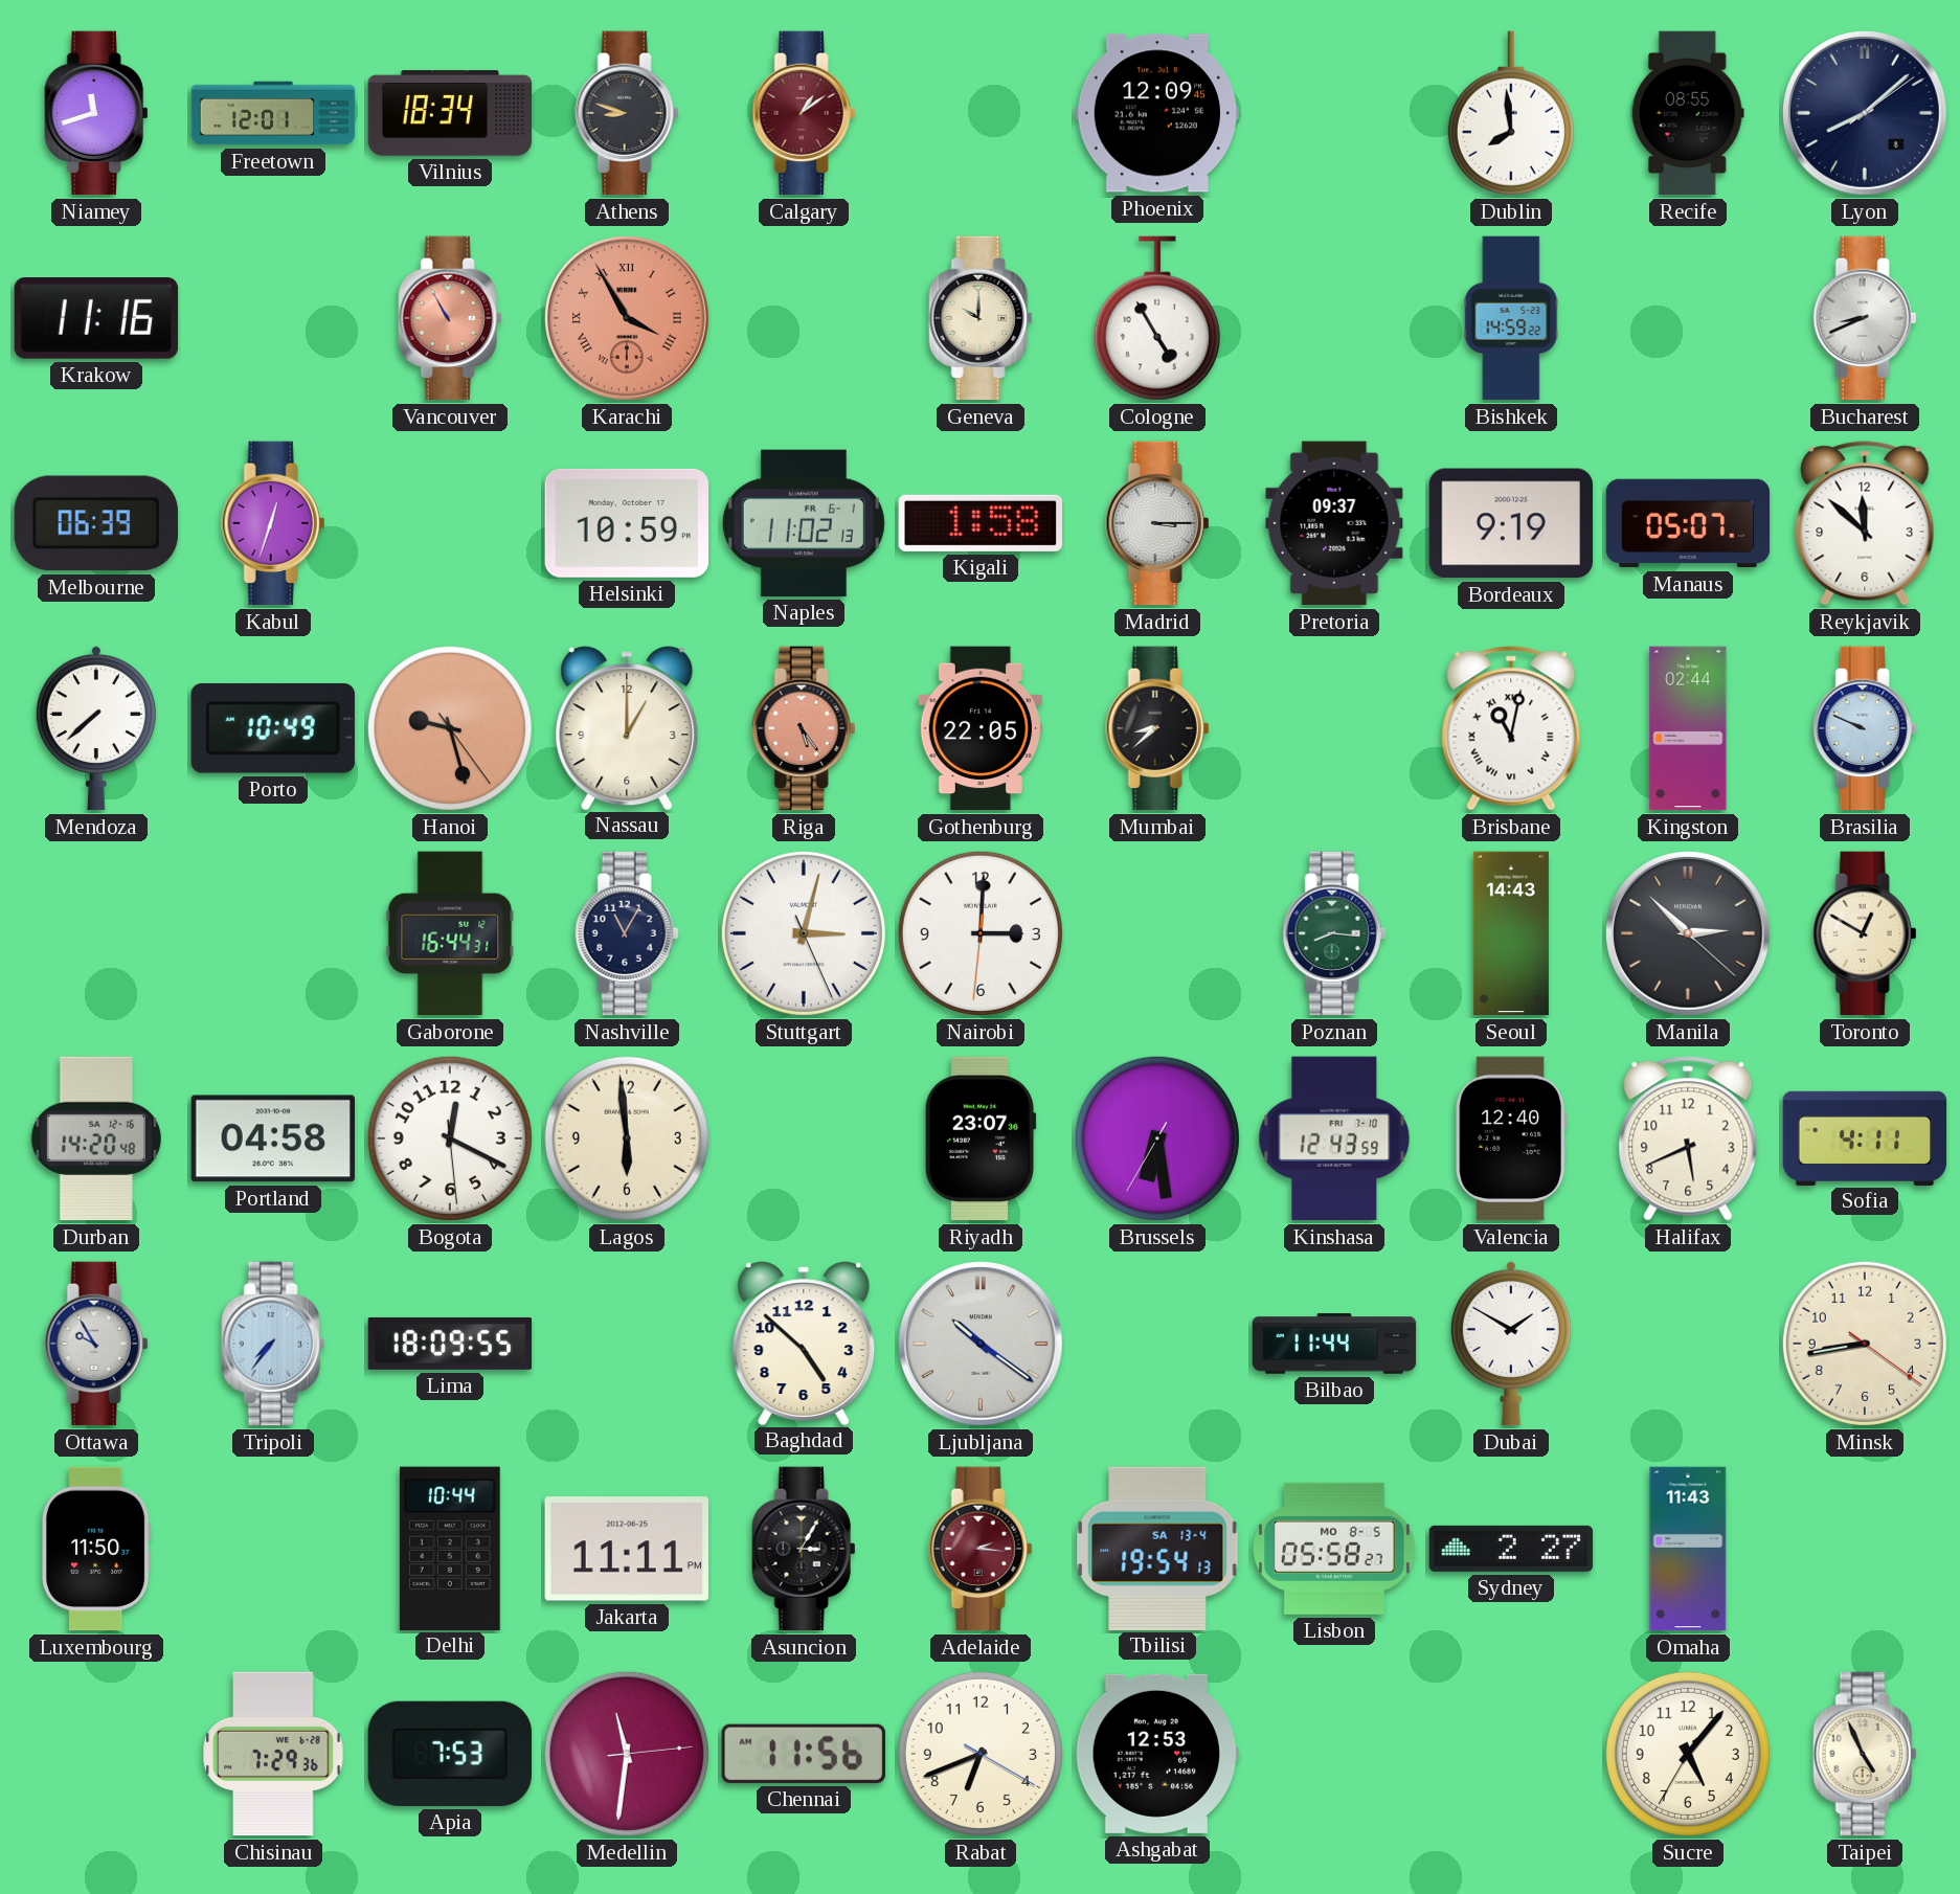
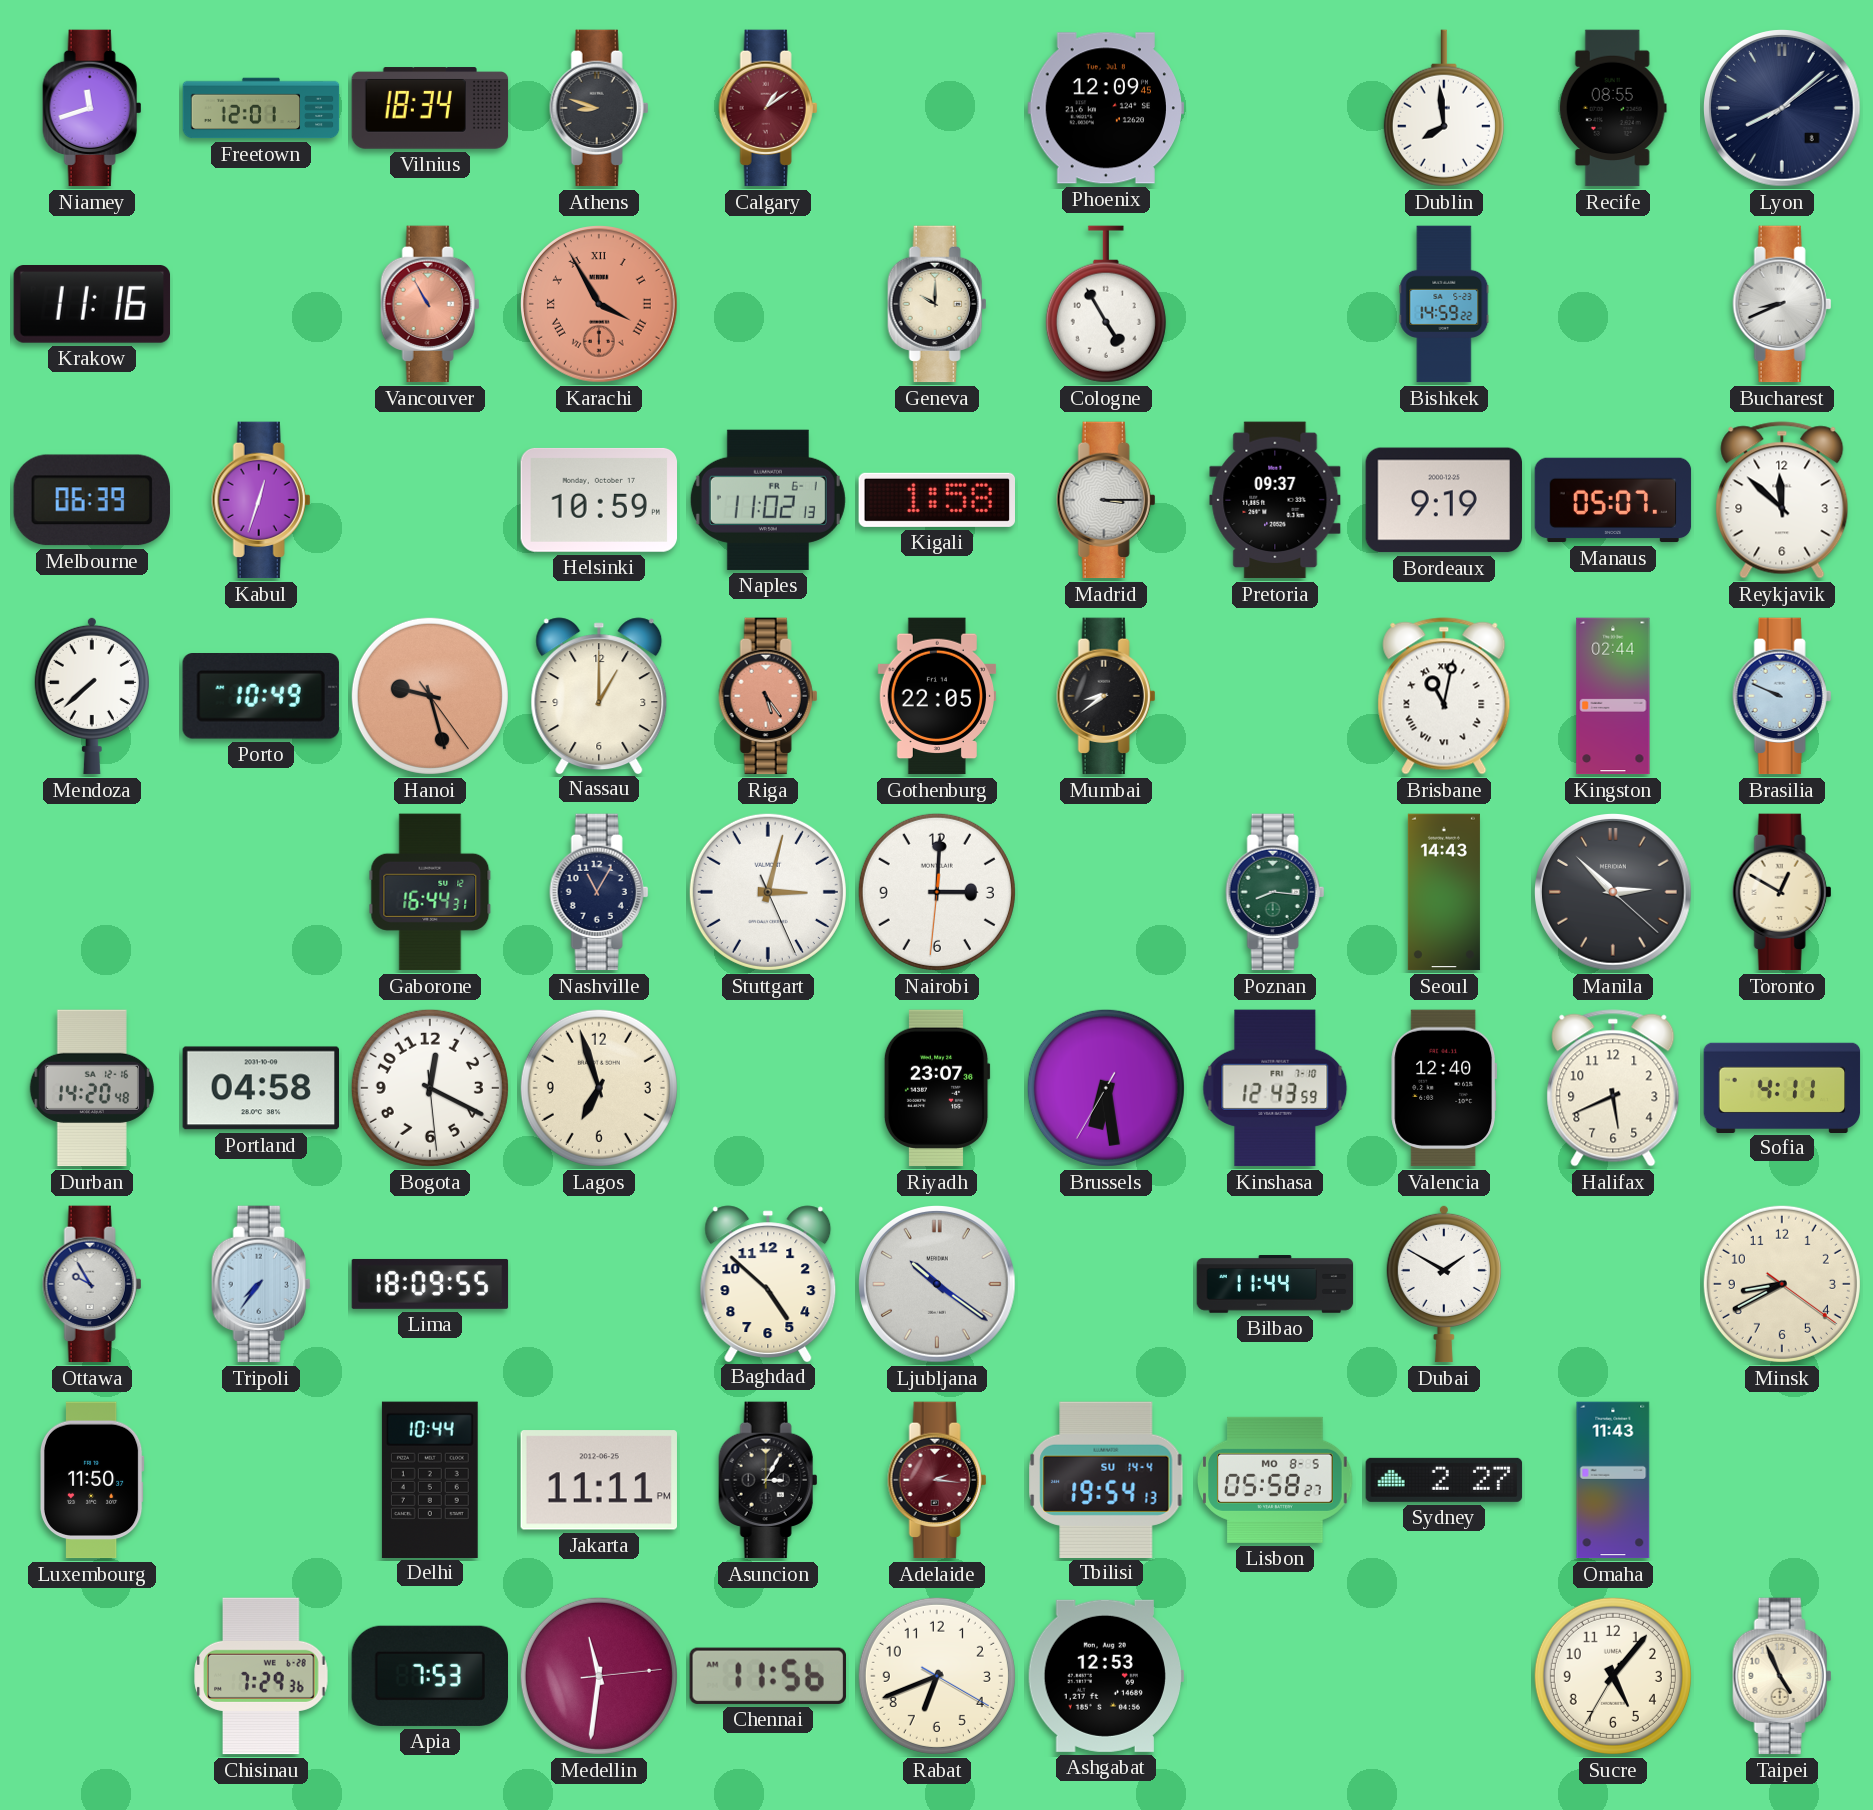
Mumbai: 8:38 -> 8:39
Lagos: 5:59 -> 6:57
Minsk: 8:43 -> 8:40
Tbilisi date: SA 13-4 -> SU 14-4
